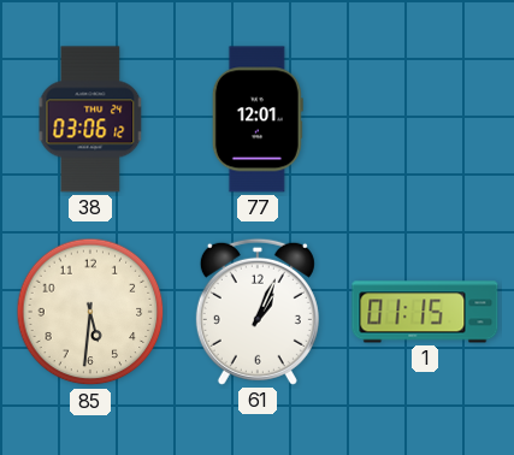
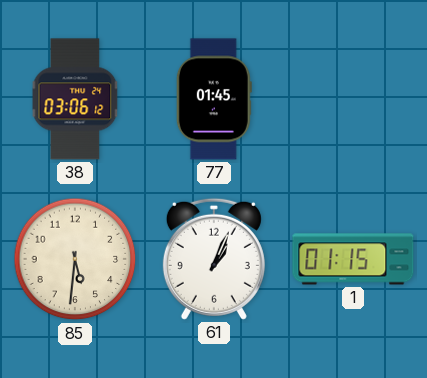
77: 12:01 -> 01:45
